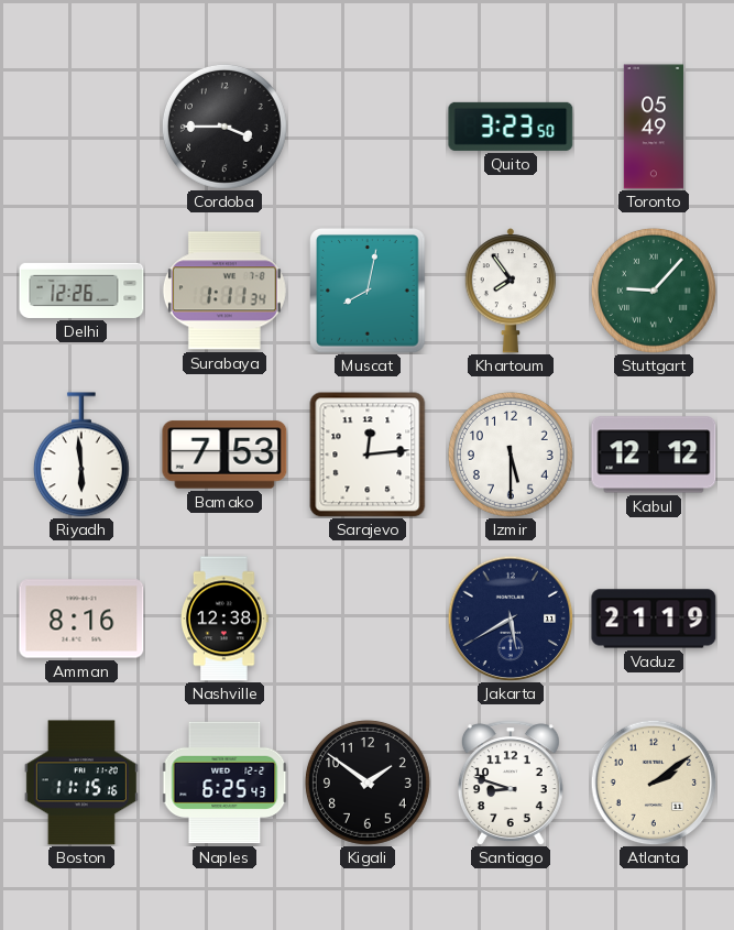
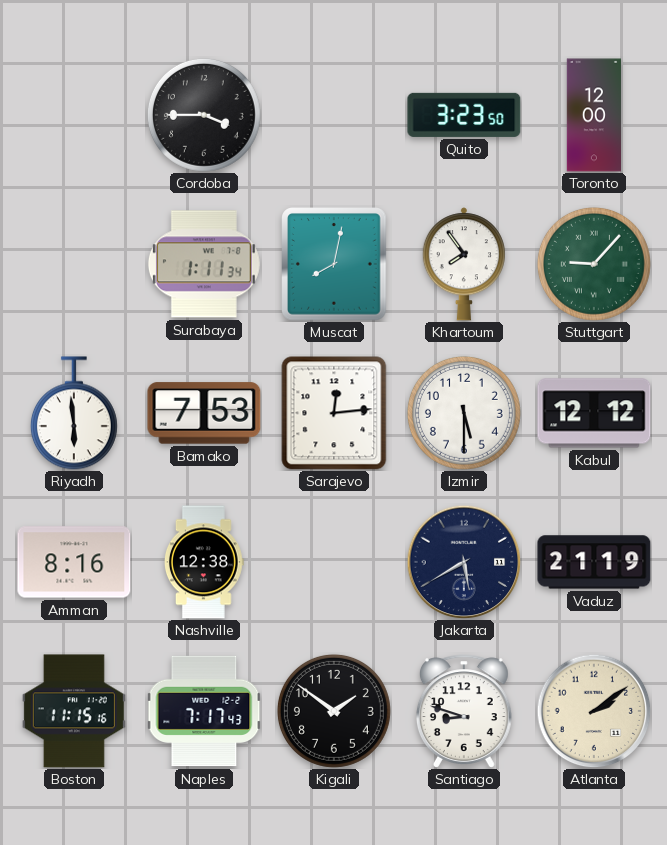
Toronto: 05:49 -> 12:00
Delhi: 12:26 -> none
Naples: 6:25 -> 7:17
